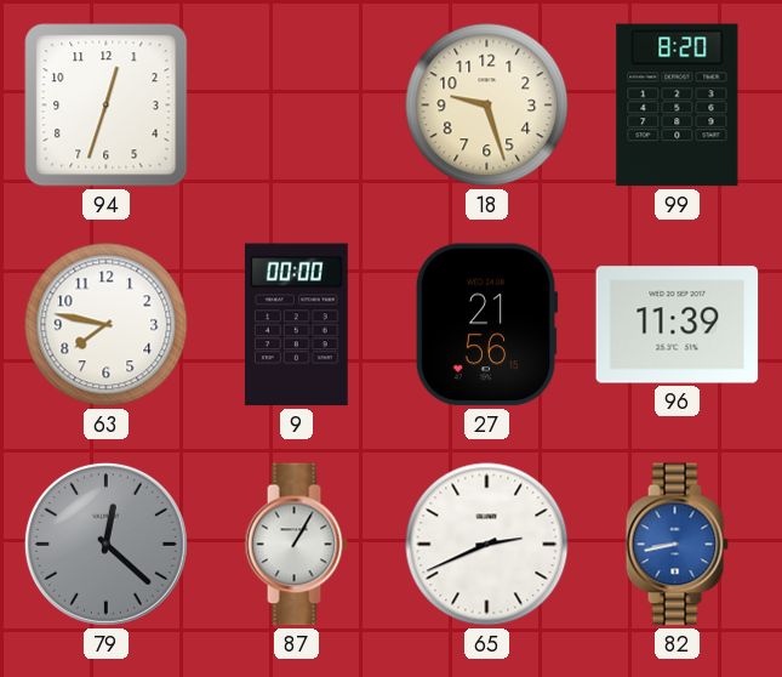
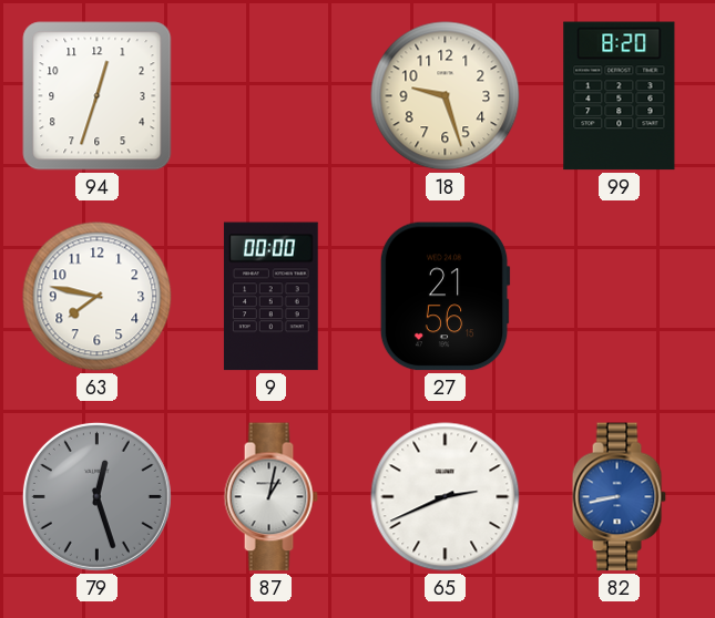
96: 11:39 -> none
79: 12:22 -> 12:27
87: 1:05 -> 1:02
